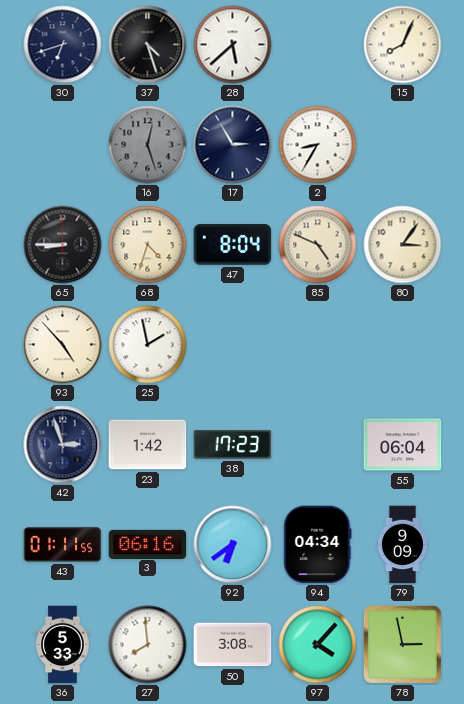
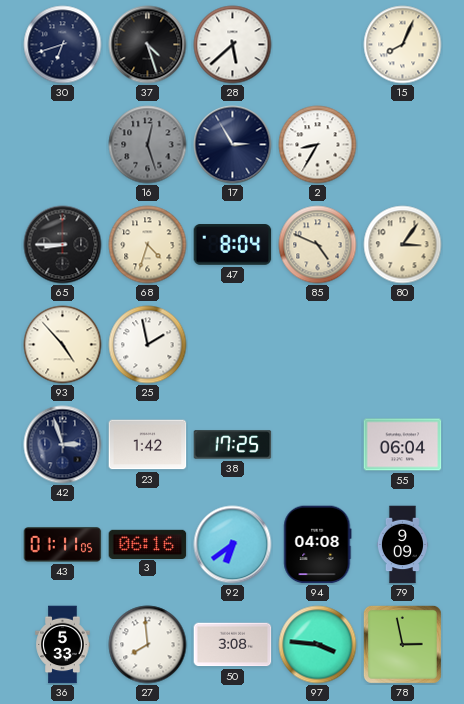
38: 17:23 -> 17:25
43: 01:11:55 -> 01:11:05
94: 04:34 -> 04:08
97: 4:07 -> 3:46
